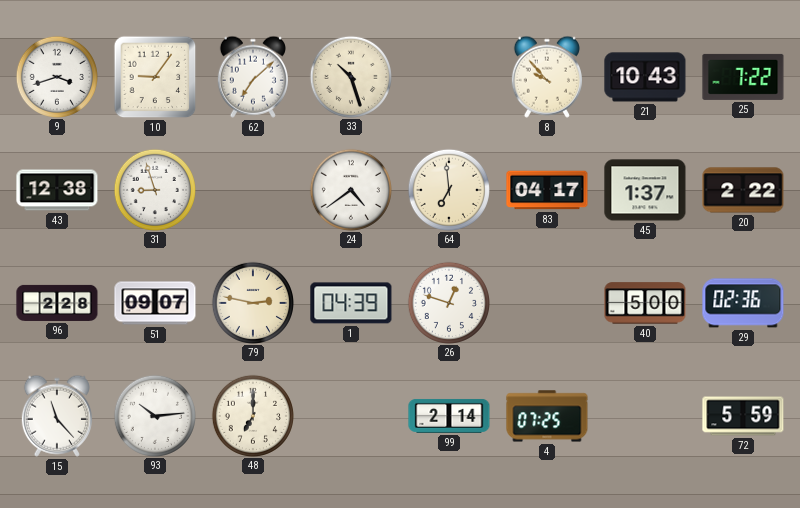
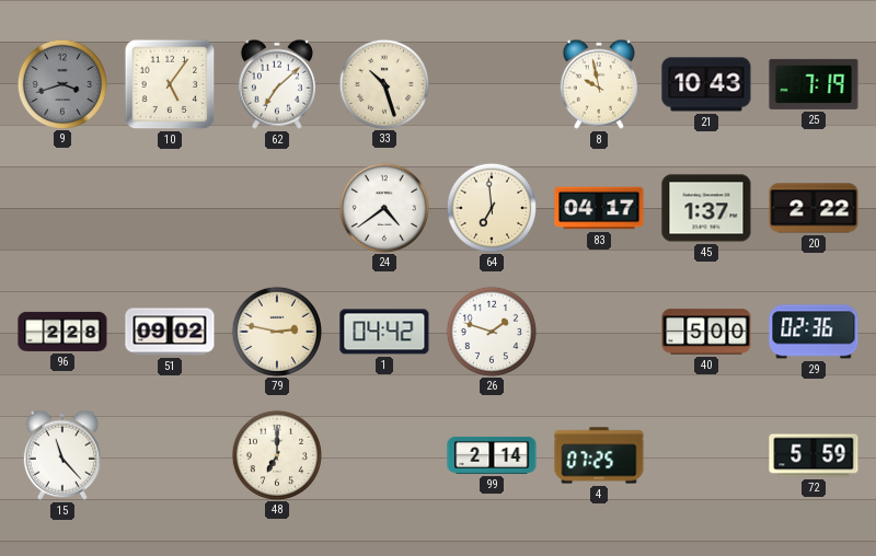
9 dial: white -> grey
10: 9:06 -> 5:06
8: 9:53 -> 9:58
25: 7:22 -> 7:19
43: 12:38 -> none
31: 8:57 -> none
51: 09:07 -> 09:02
1: 04:39 -> 04:42
26: 12:48 -> 1:48
93: 10:14 -> none
